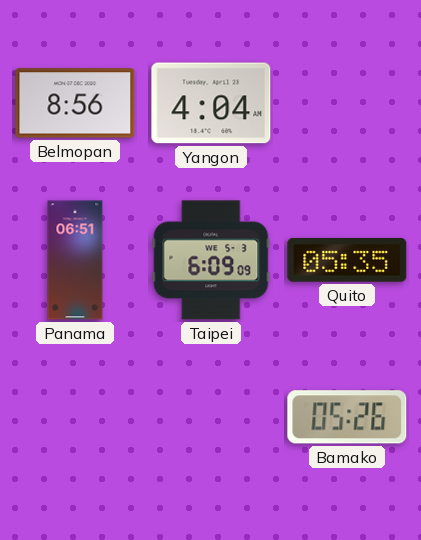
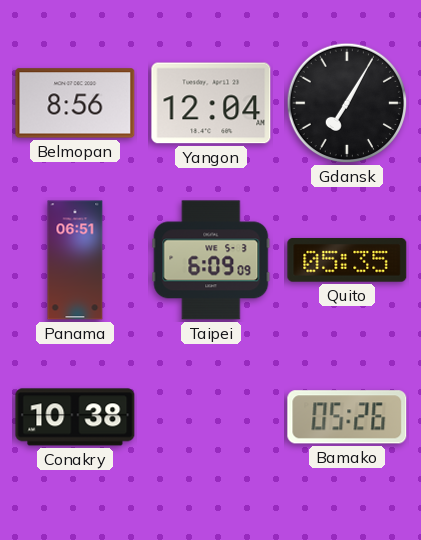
Yangon: 4:04 -> 12:04
Gdansk: none -> 7:05
Conakry: none -> 10:38
